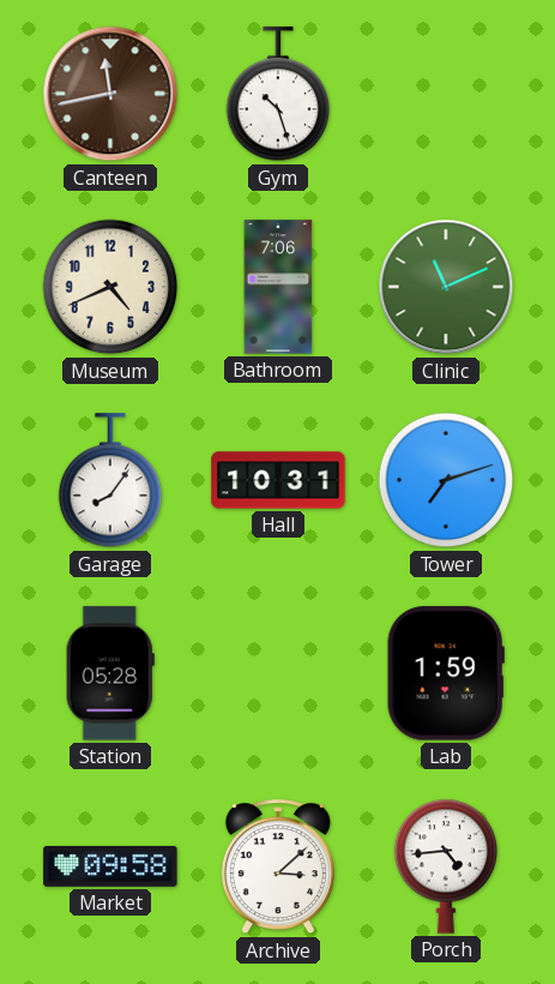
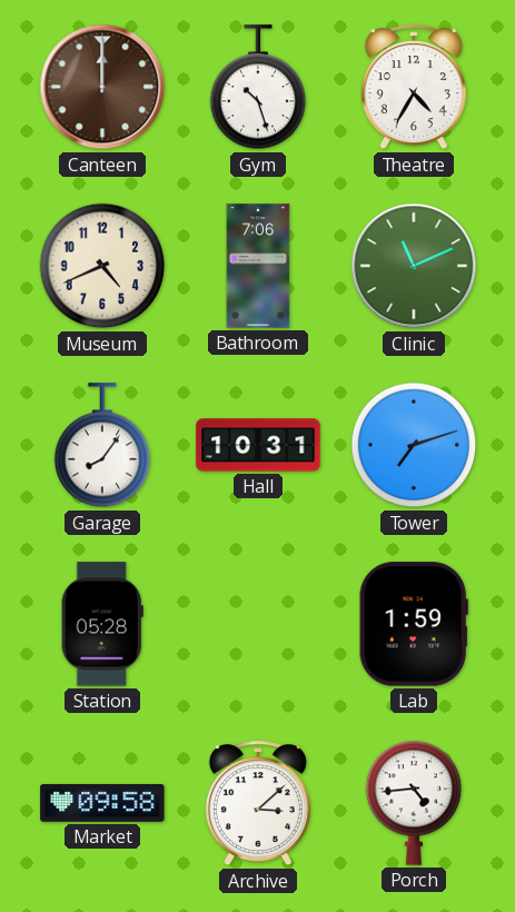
Canteen: 11:43 -> 12:00
Theatre: none -> 4:35
